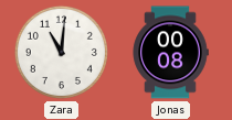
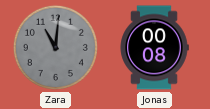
Zara dial: white -> grey
